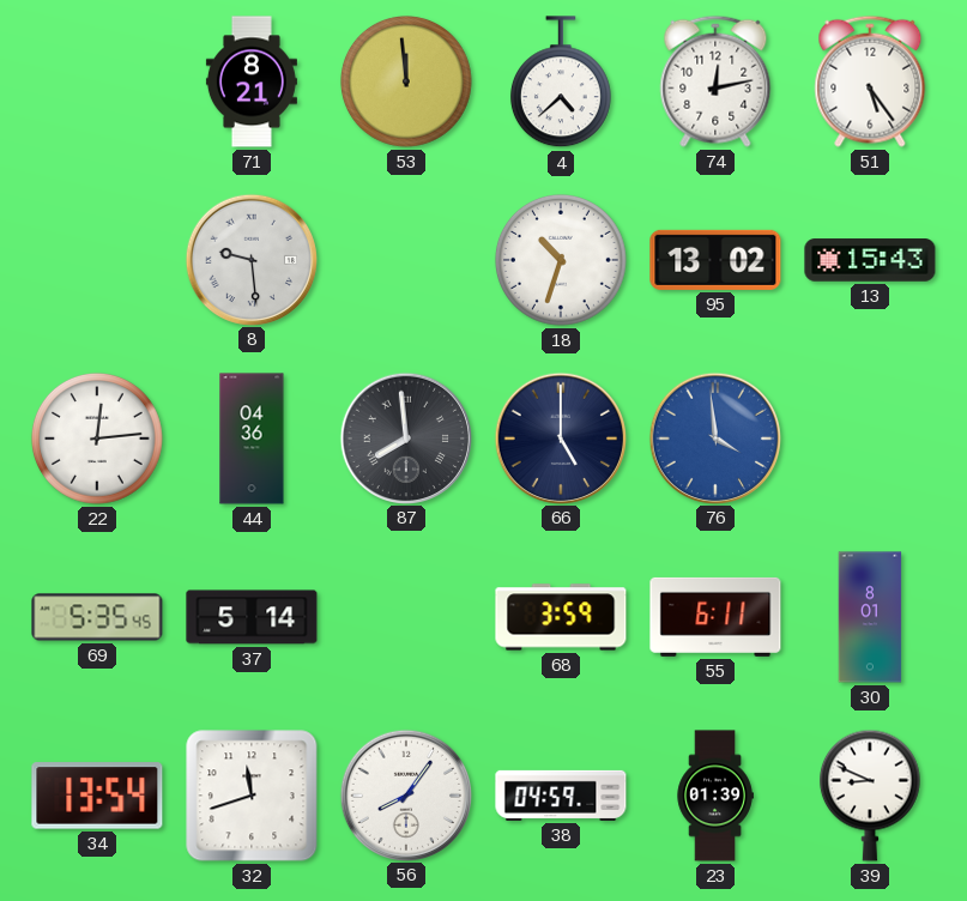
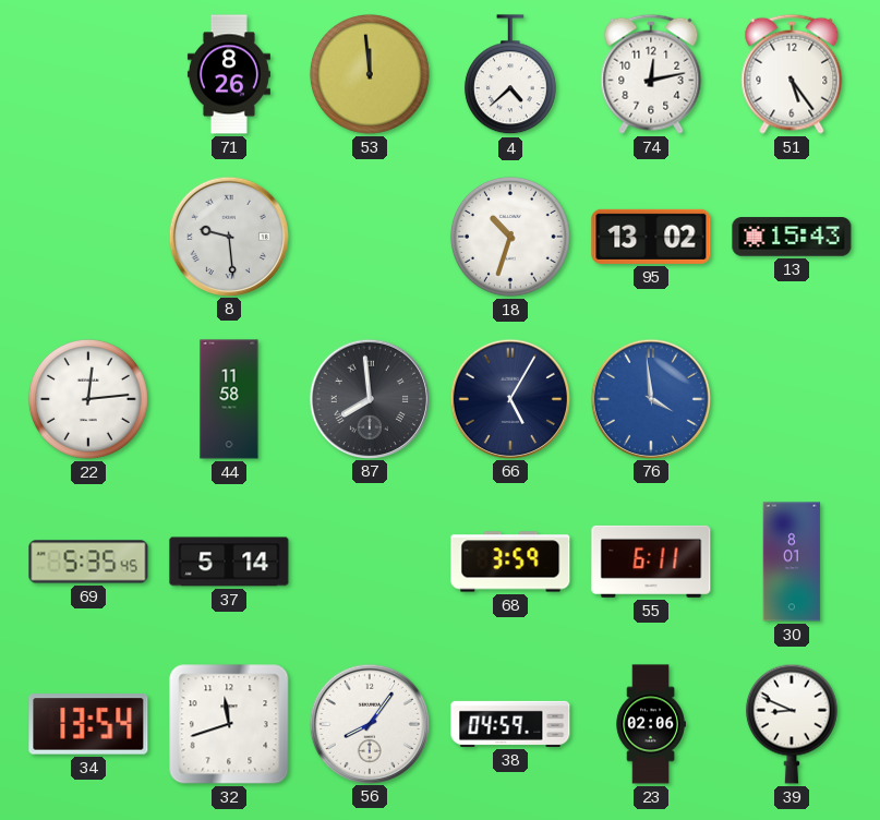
71: 8:21 -> 8:26
44: 04:36 -> 11:58
66: 5:00 -> 5:05
23: 01:39 -> 02:06
